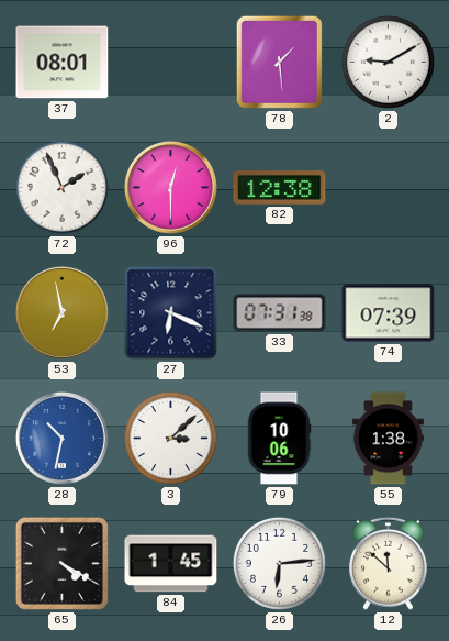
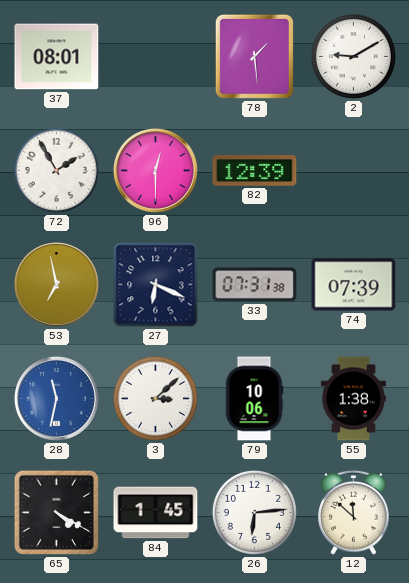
72: 1:56 -> 1:55
82: 12:38 -> 12:39
28: 10:32 -> 11:32
